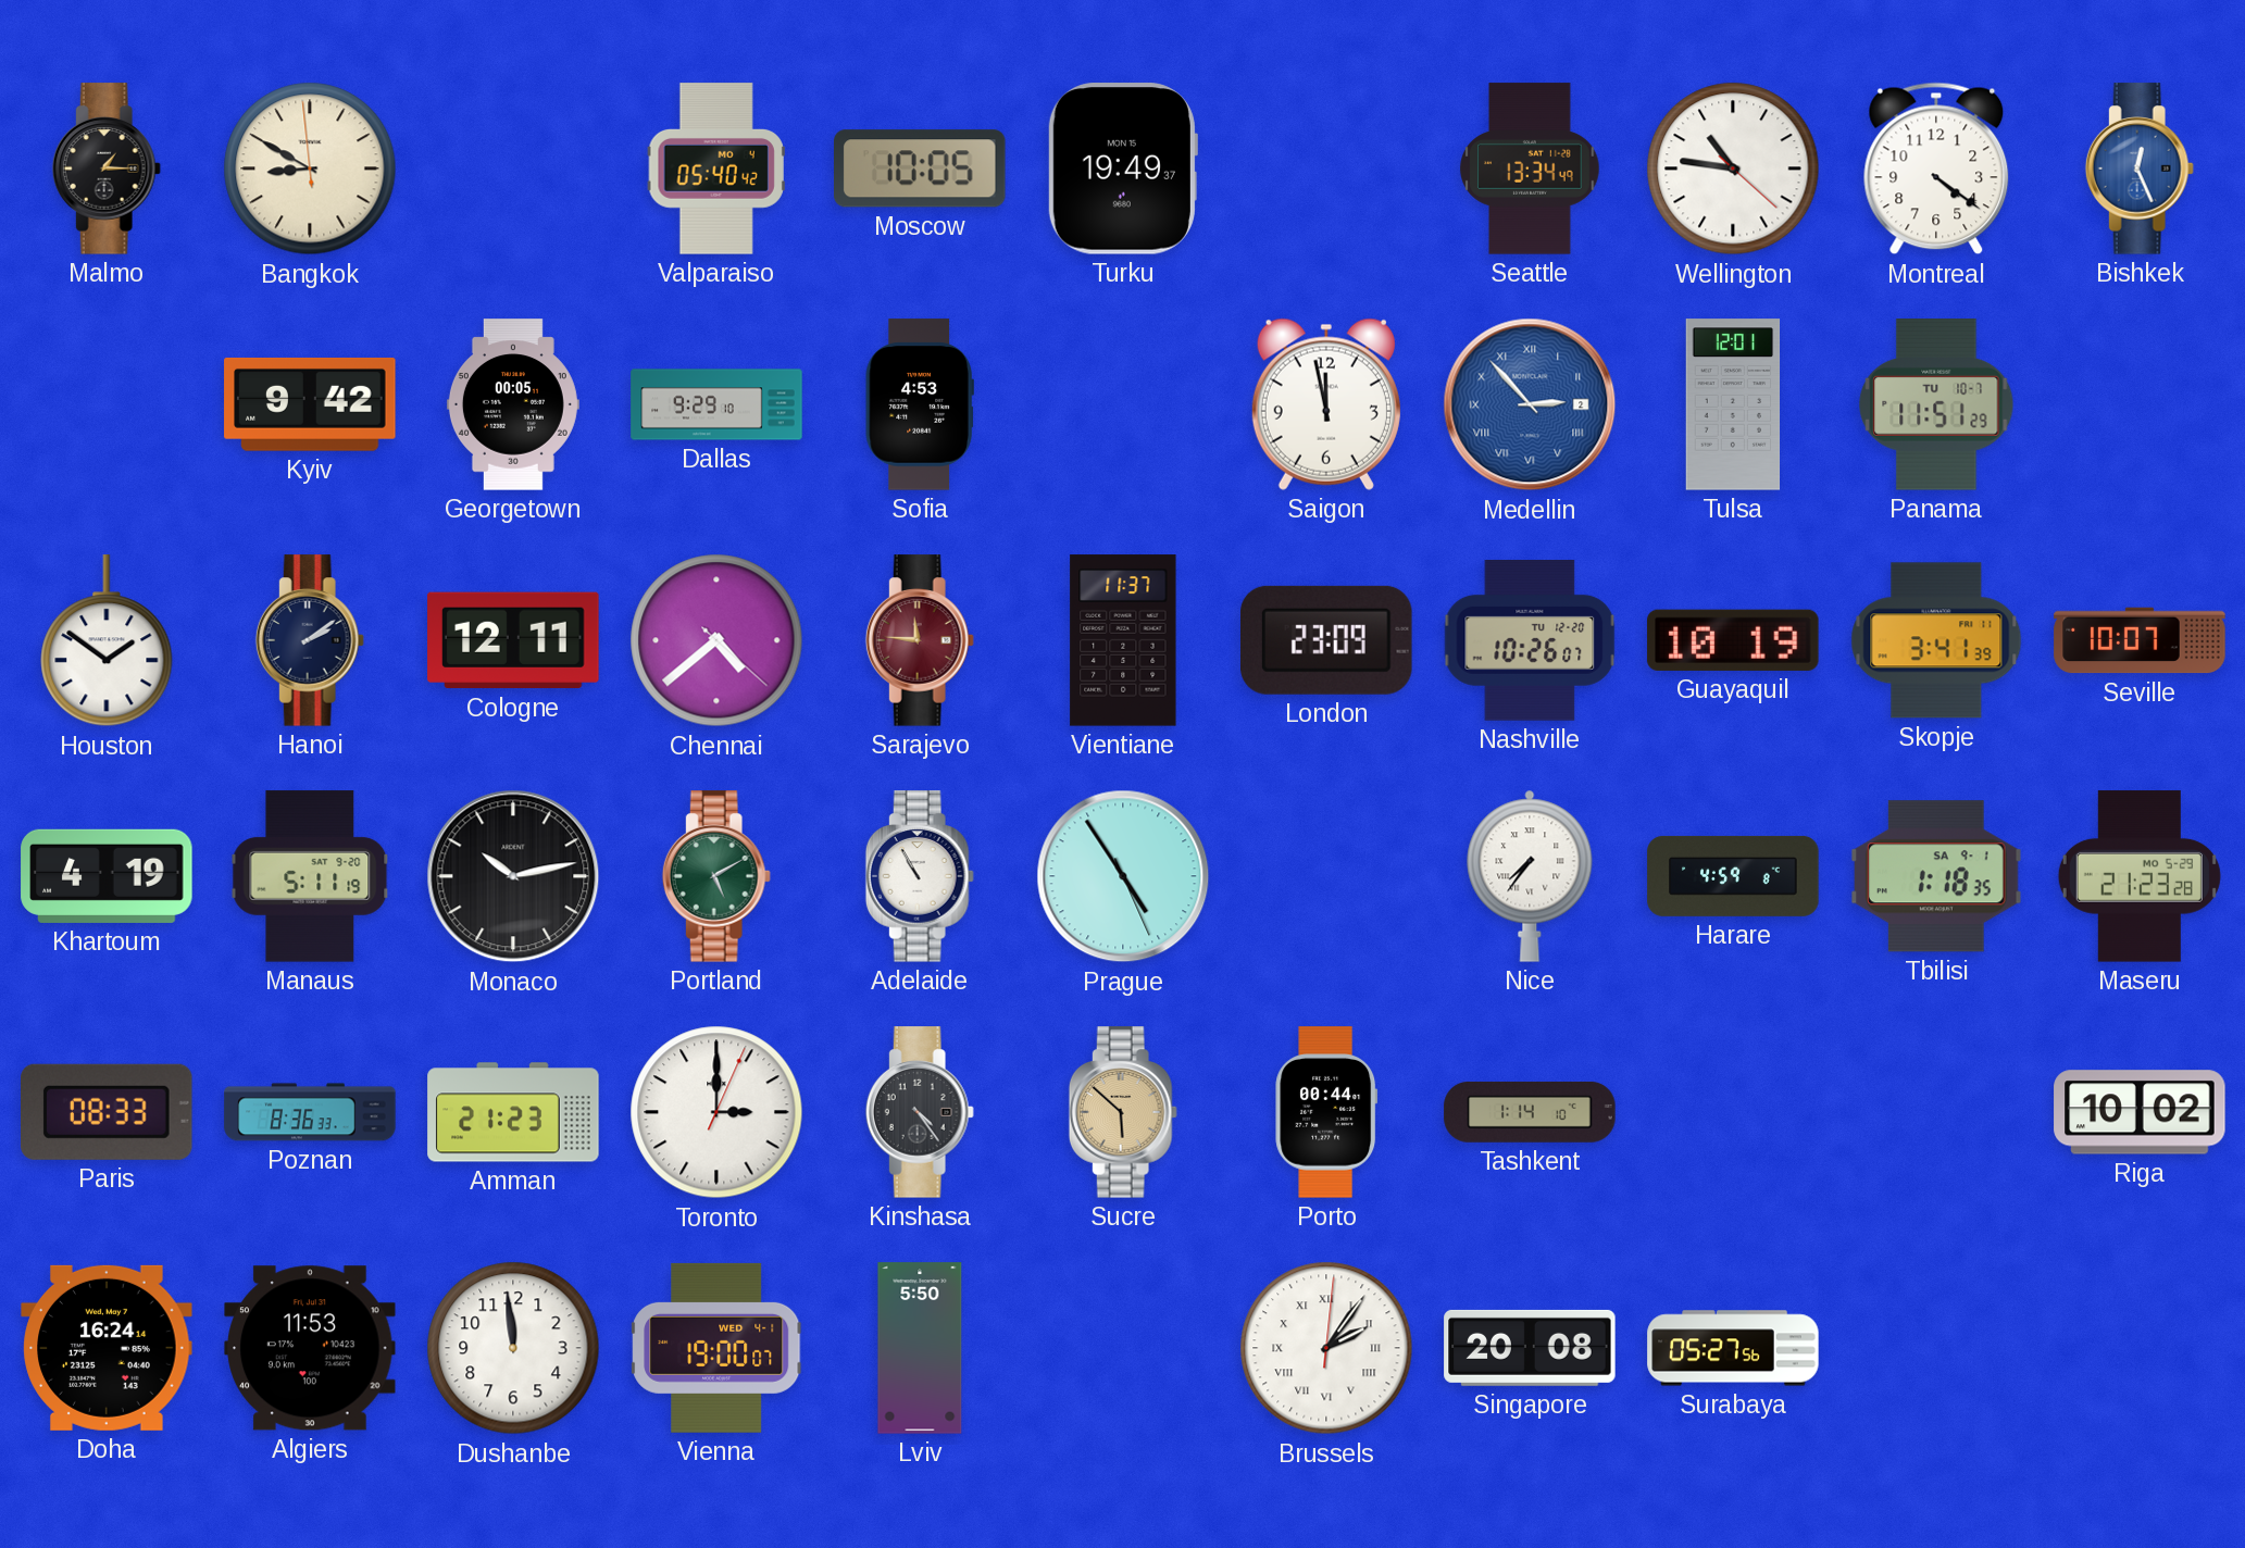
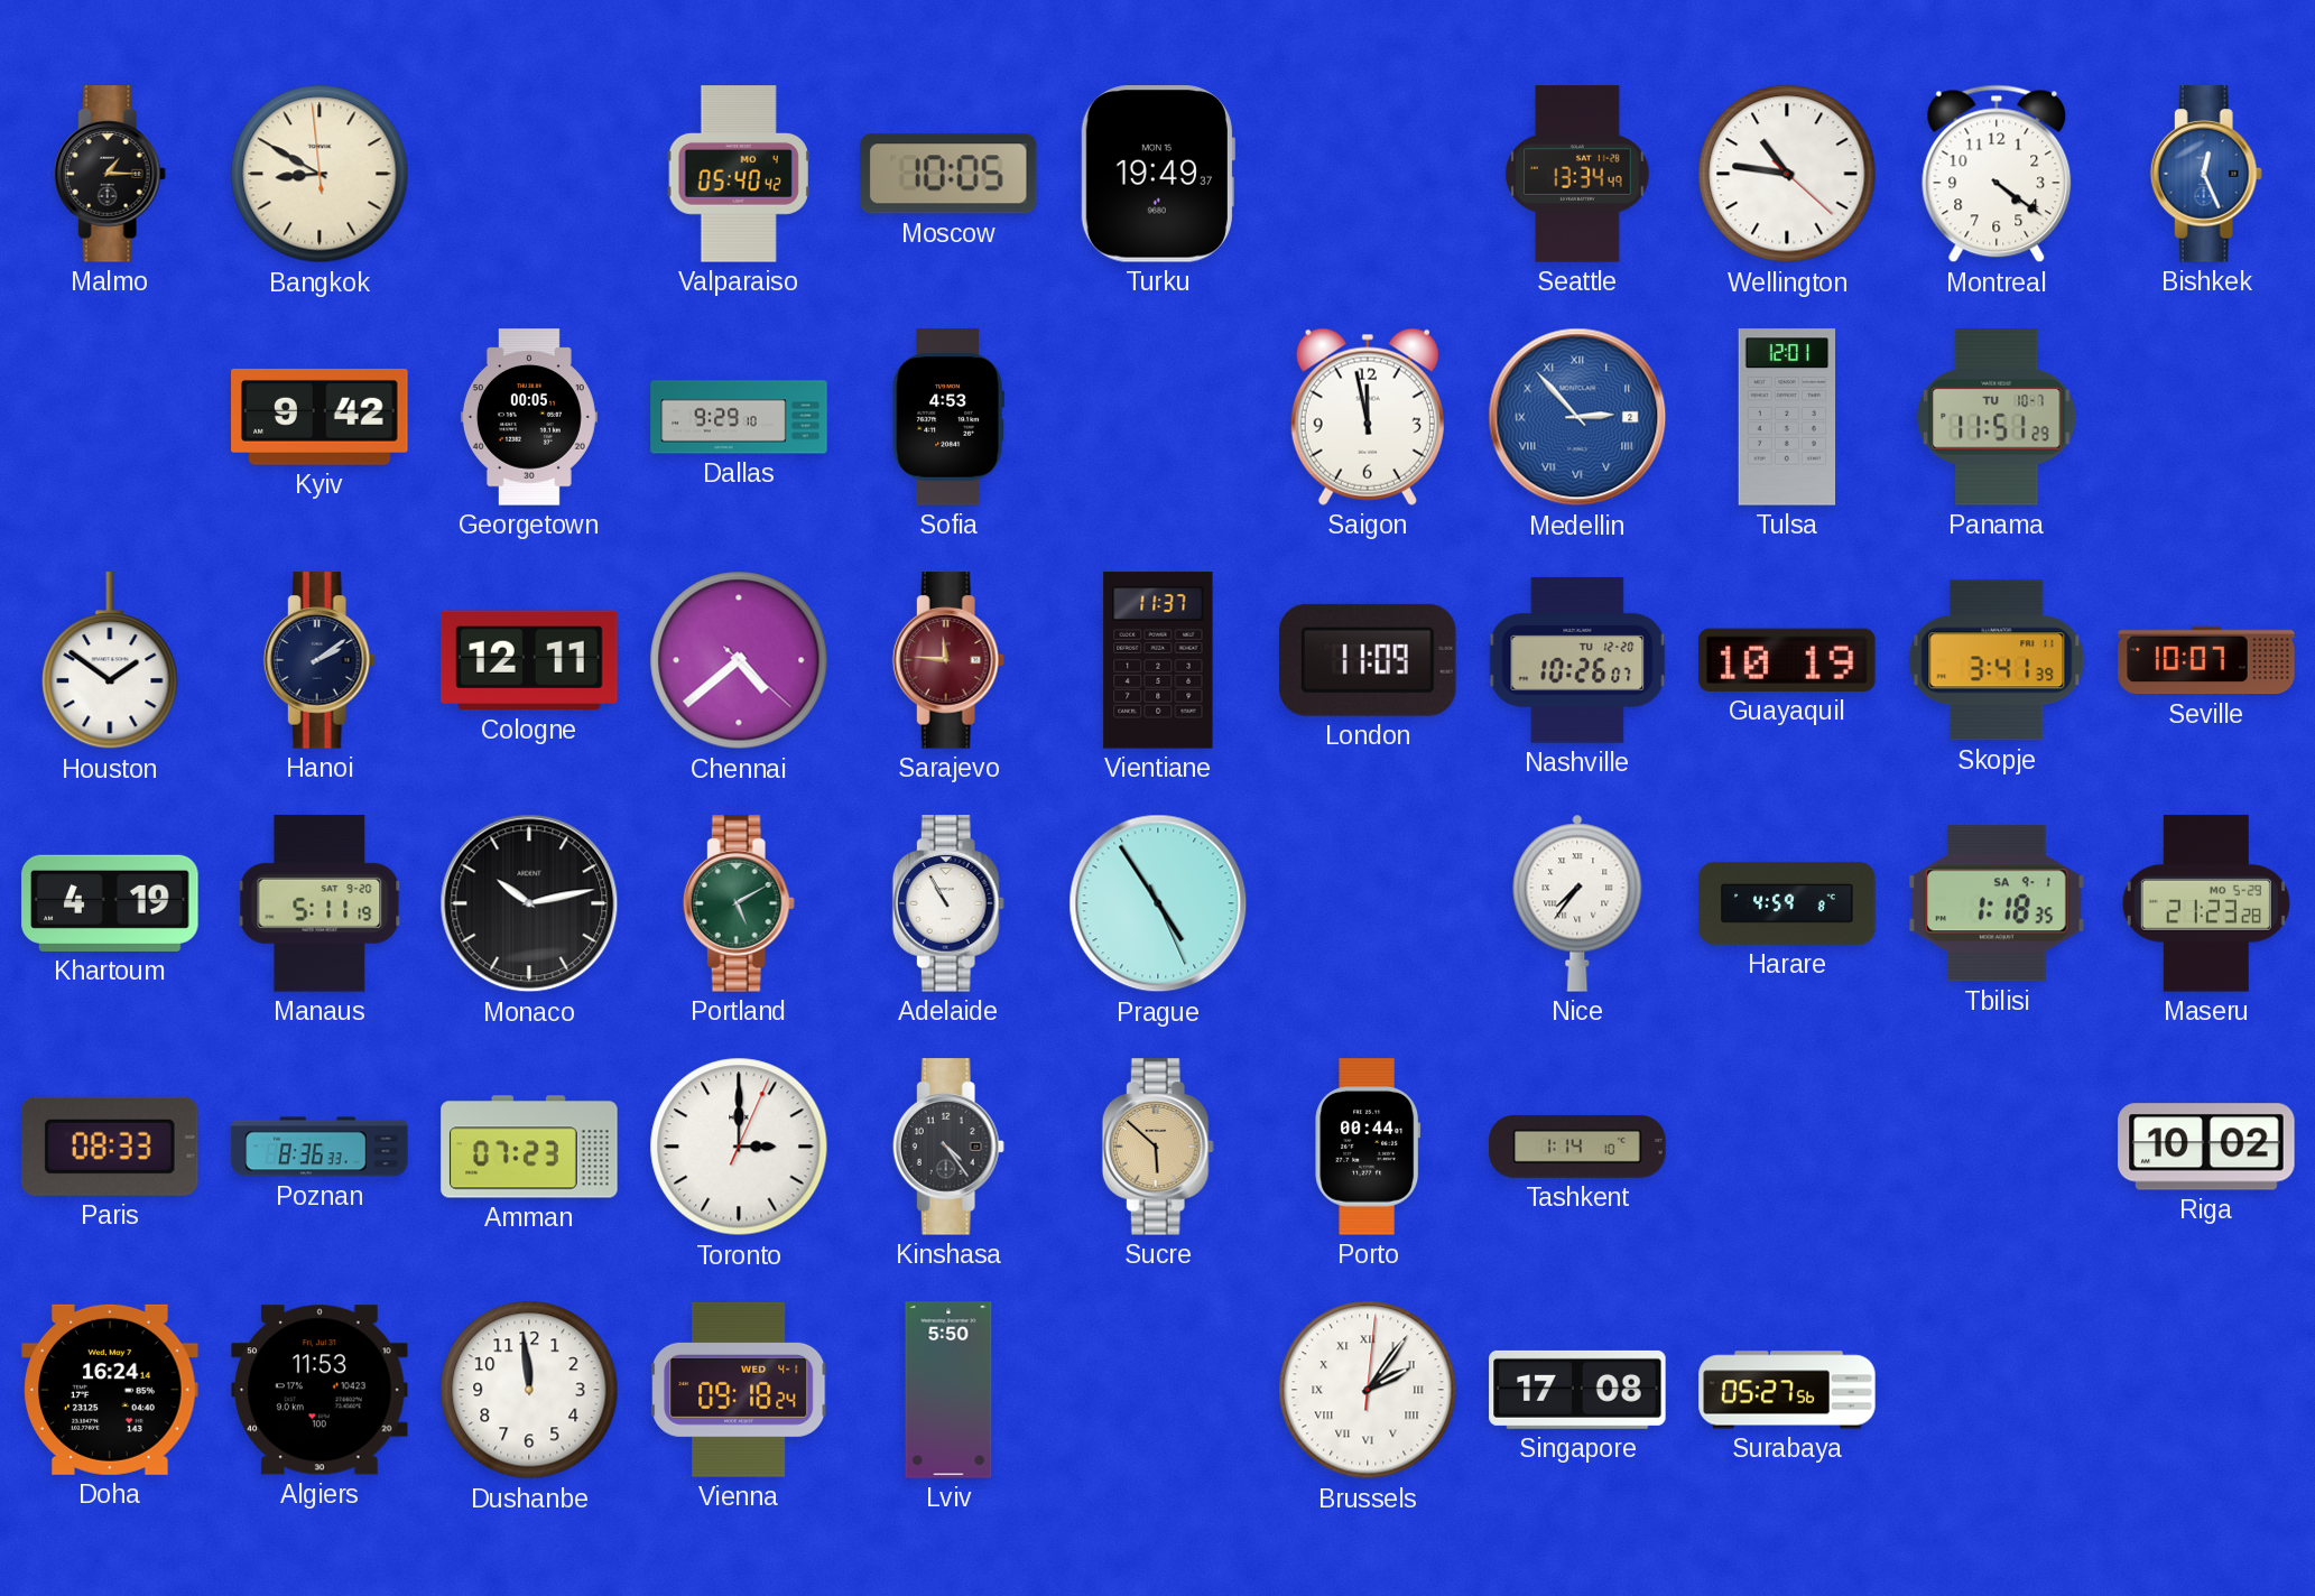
London: 23:09 -> 11:09
Amman: 21:23 -> 07:23
Vienna: 19:00 -> 09:18
Singapore: 20:08 -> 17:08
